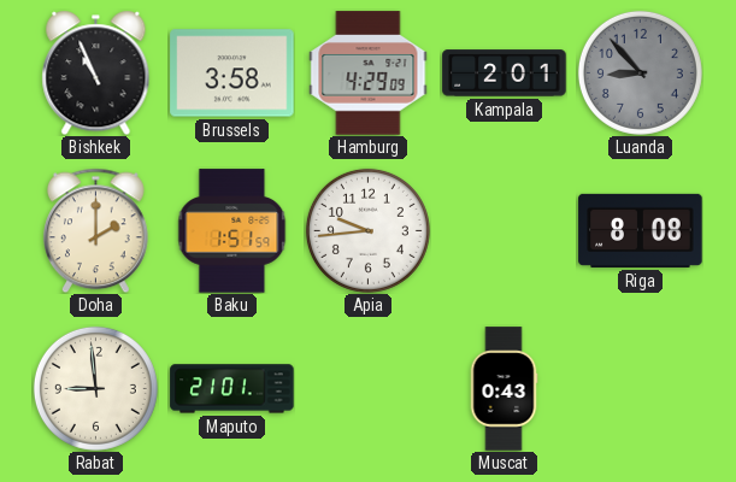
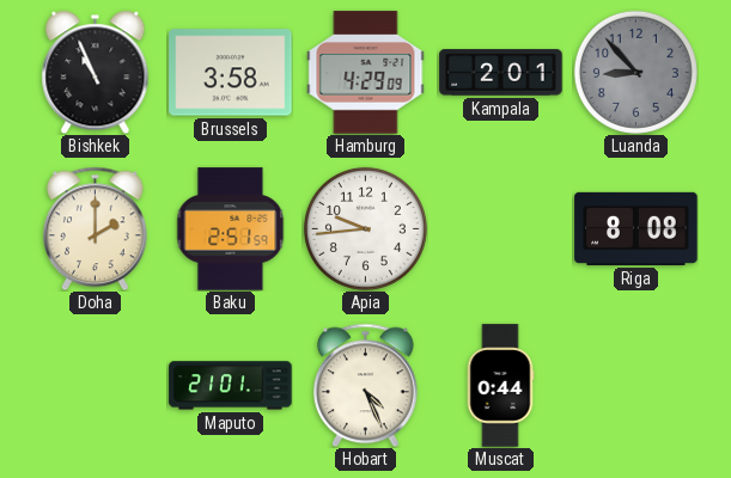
Baku: 1:51 -> 2:51
Rabat: 8:59 -> none
Hobart: none -> 4:26
Muscat: 0:43 -> 0:44
